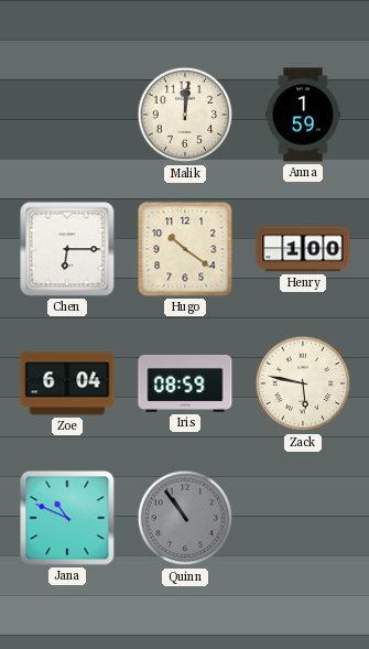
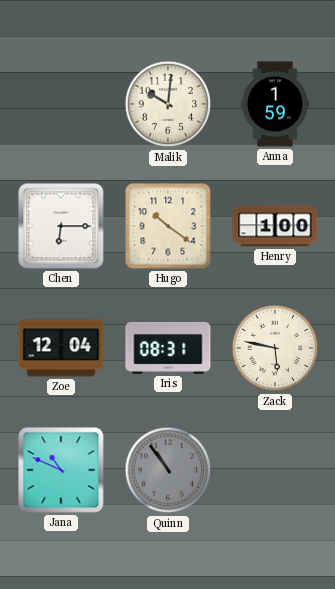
Malik: 12:01 -> 10:01
Zoe: 6:04 -> 12:04
Iris: 08:59 -> 08:31
